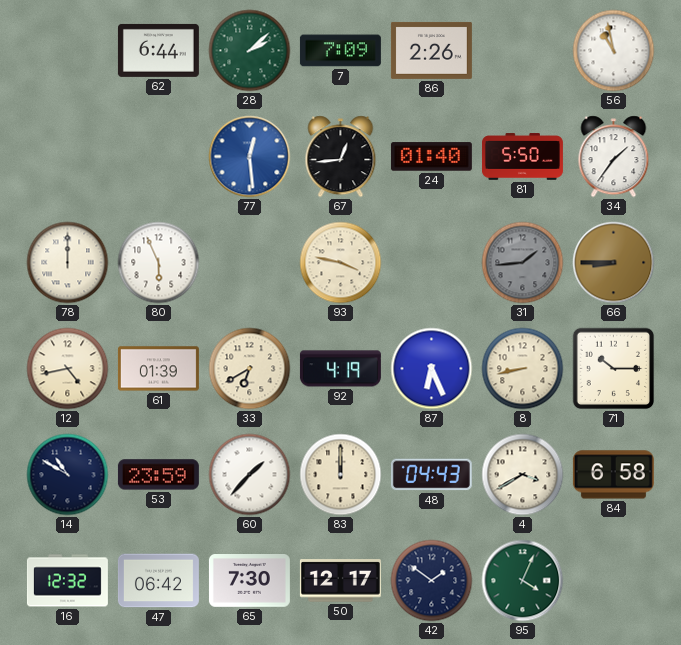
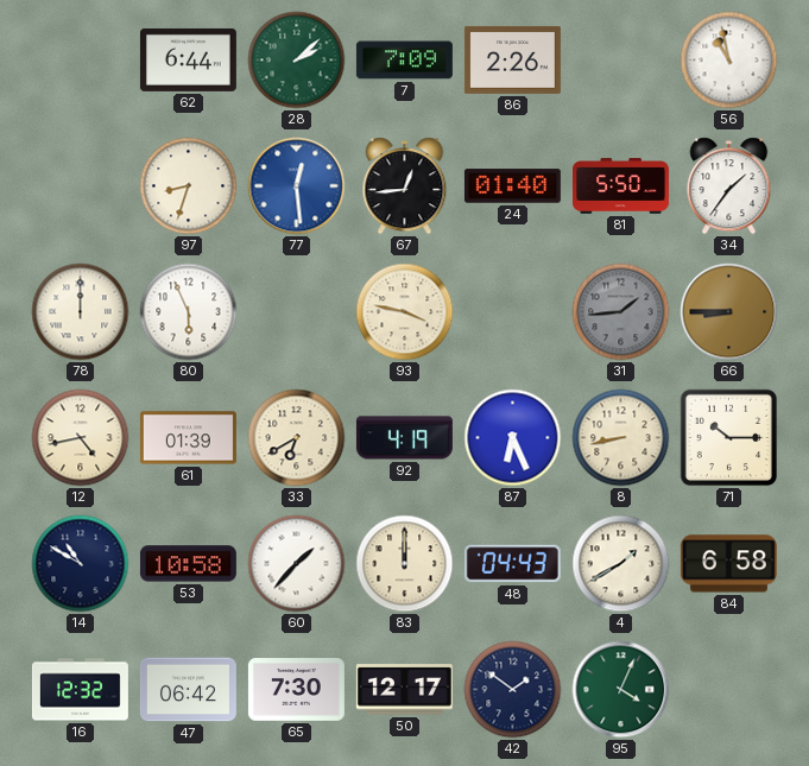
97: none -> 8:33
53: 23:59 -> 10:58
4: 3:40 -> 1:40
